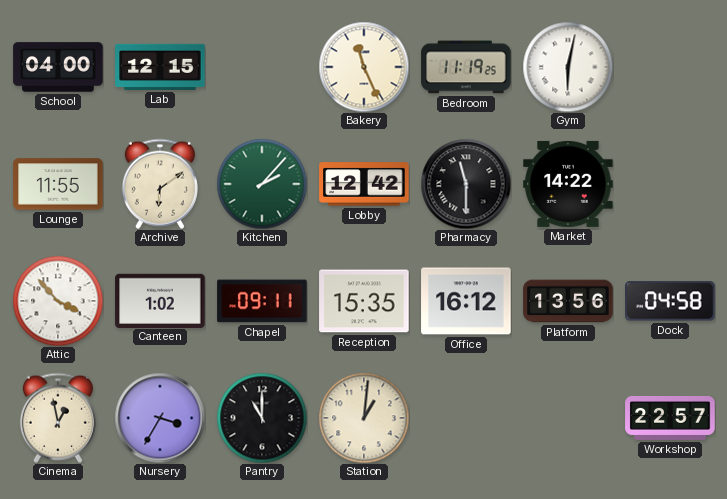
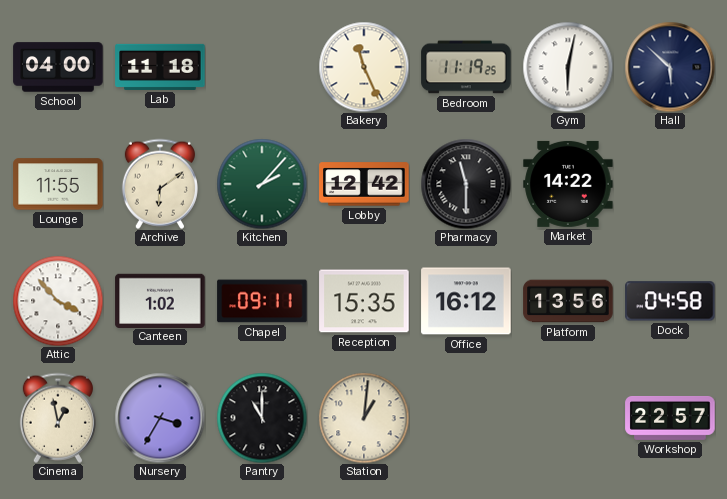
Lab: 12:15 -> 11:18
Hall: none -> 5:52
